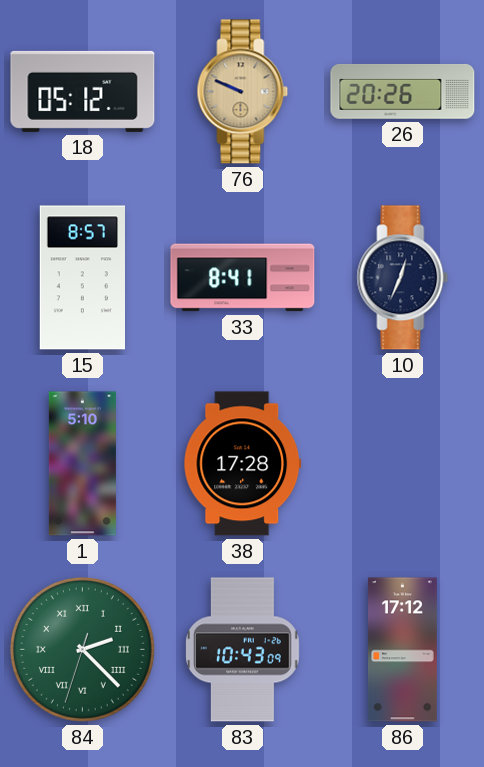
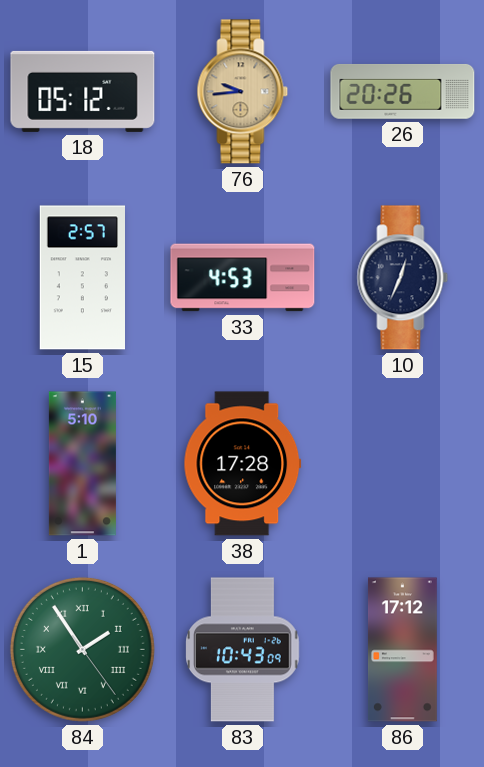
76: 9:49 -> 9:44
15: 8:57 -> 2:57
33: 8:41 -> 4:53
84: 2:22 -> 1:54
